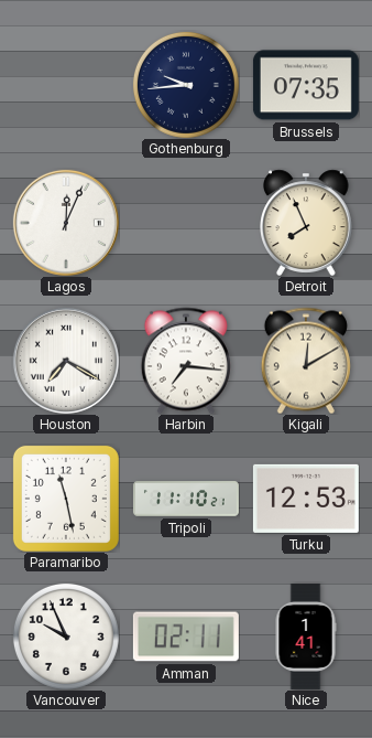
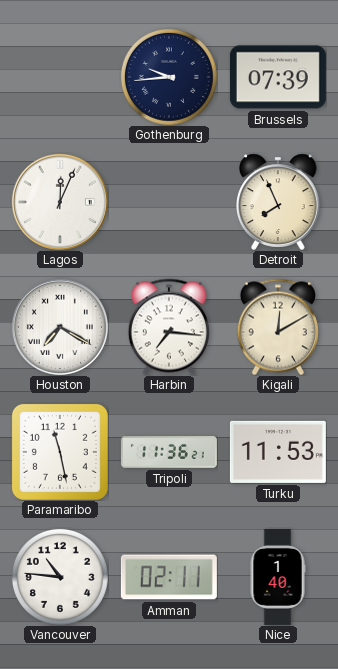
Brussels: 07:35 -> 07:39
Tripoli: 11:10 -> 11:36
Turku: 12:53 -> 11:53
Vancouver: 9:56 -> 10:46
Nice: 1:41 -> 1:40
